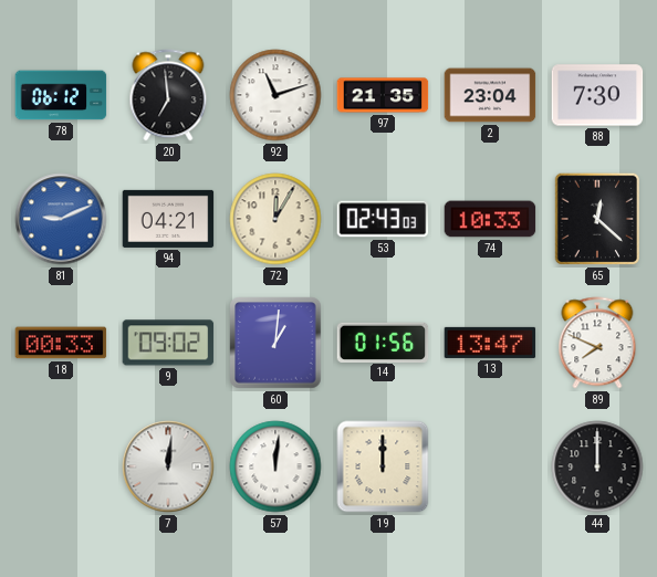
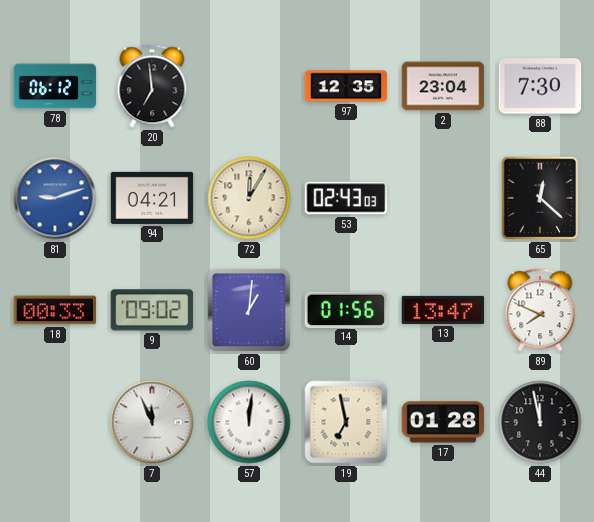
92: 11:12 -> none
97: 21:35 -> 12:35
81: 9:11 -> 9:12
74: 10:33 -> none
7: 12:01 -> 11:56
19: 12:00 -> 6:58
17: none -> 01:28
44: 12:00 -> 11:58
